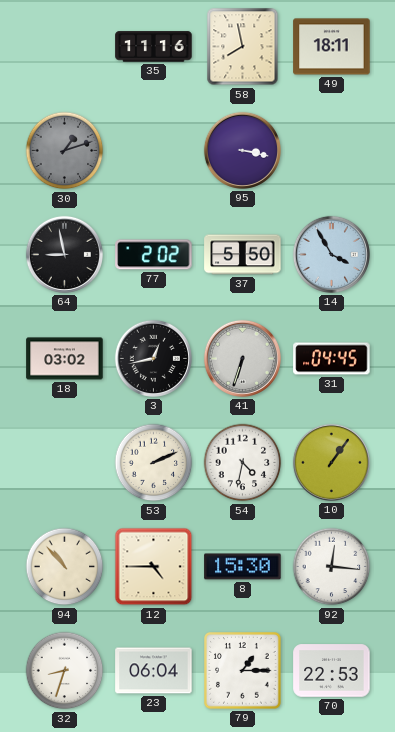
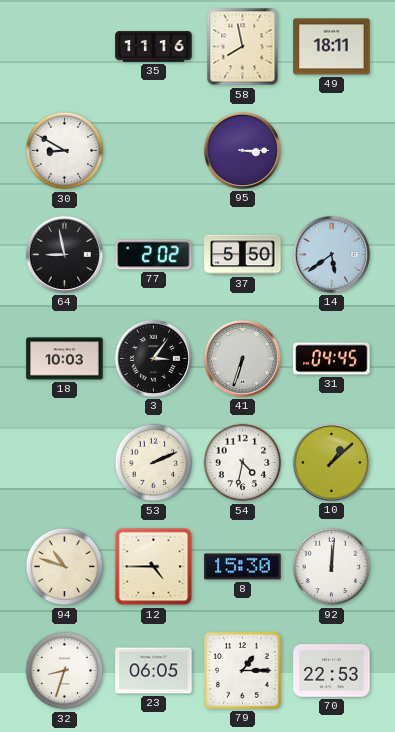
30: 1:12 -> 8:50
30 dial: grey -> white
95: 3:17 -> 3:15
14: 3:55 -> 5:39
18: 03:02 -> 10:03
3: 12:43 -> 3:06
10: 1:06 -> 1:08
94: 10:53 -> 10:48
92: 12:16 -> 12:01
23: 06:04 -> 06:05
